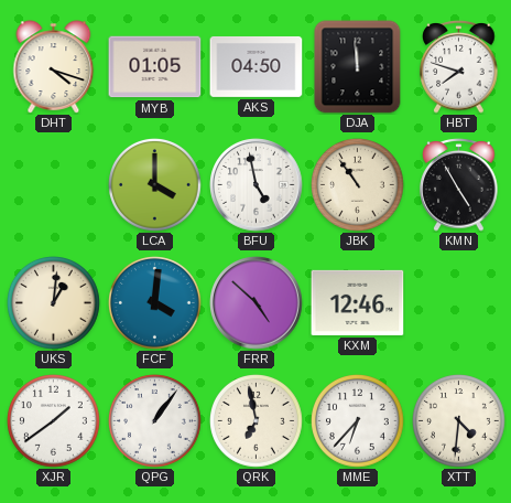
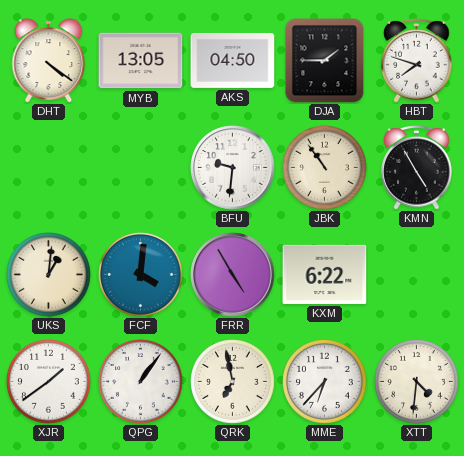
DHT: 4:18 -> 4:21
MYB: 01:05 -> 13:05
DJA: 11:59 -> 1:45
LCA: 4:00 -> none
BFU: 4:58 -> 9:31
FRR: 4:52 -> 4:55
KXM: 12:46 -> 6:22
